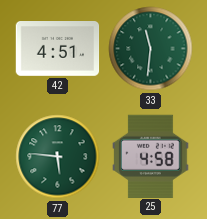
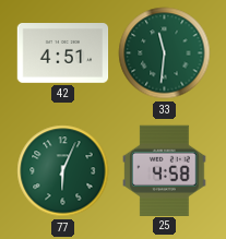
77: 5:46 -> 6:04
